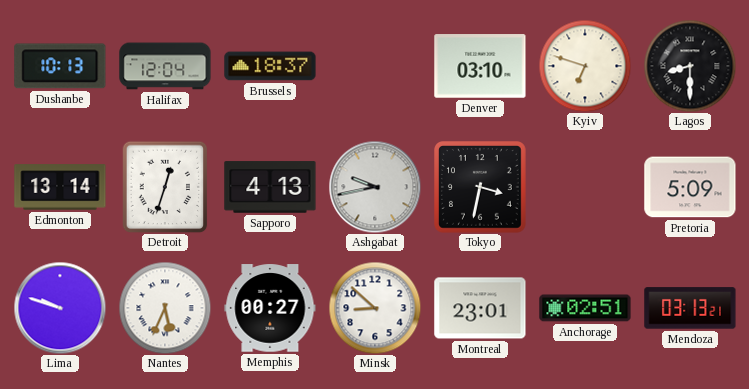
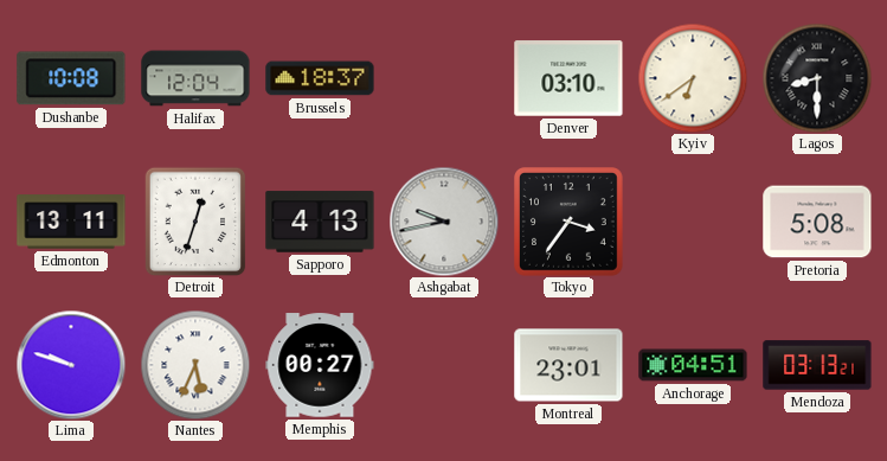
Dushanbe: 10:13 -> 10:08
Kyiv: 6:48 -> 6:39
Edmonton: 13:14 -> 13:11
Tokyo: 3:32 -> 3:36
Pretoria: 5:09 -> 5:08
Minsk: 8:52 -> none
Anchorage: 02:51 -> 04:51
